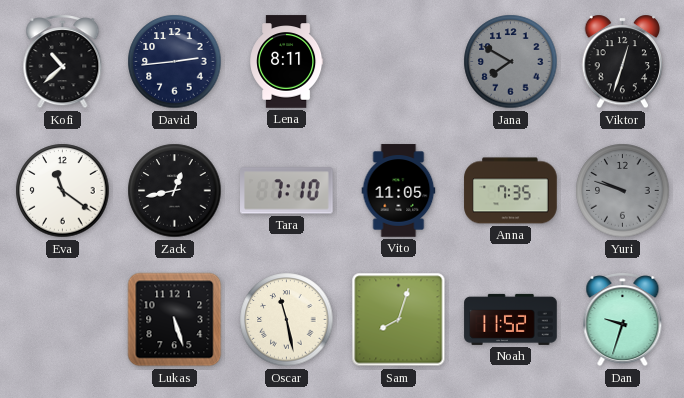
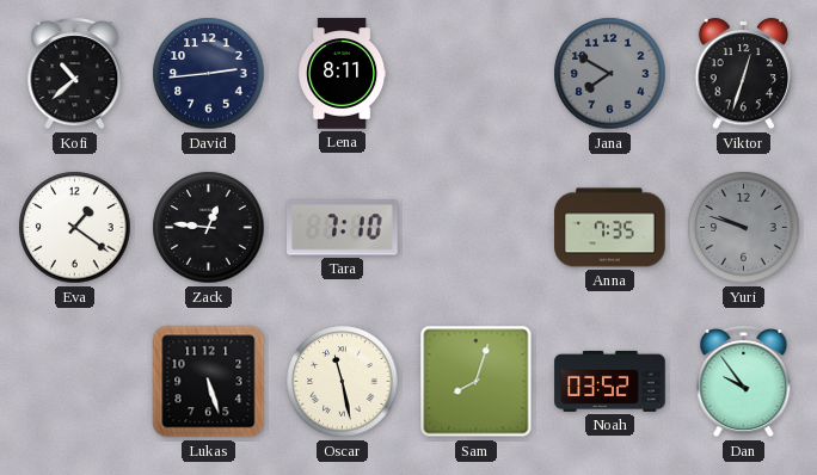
Eva: 11:21 -> 1:21
Zack: 12:43 -> 12:46
Vito: 11:05 -> none
Noah: 11:52 -> 03:52
Dan: 9:33 -> 9:54
